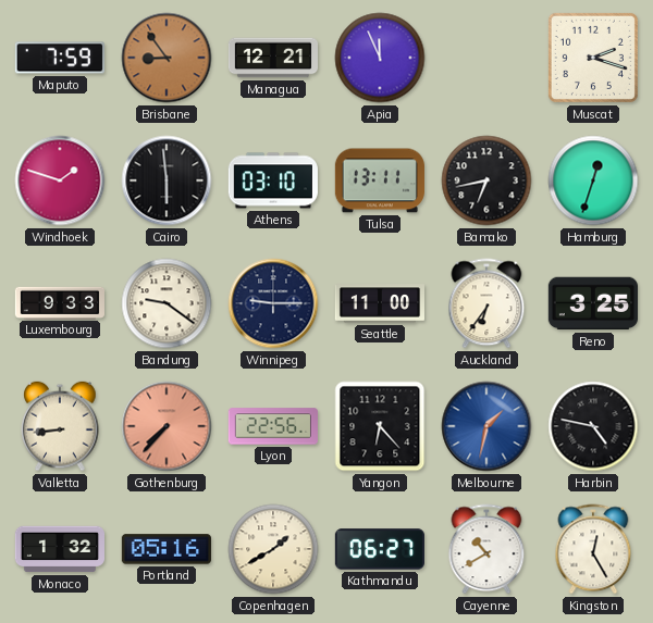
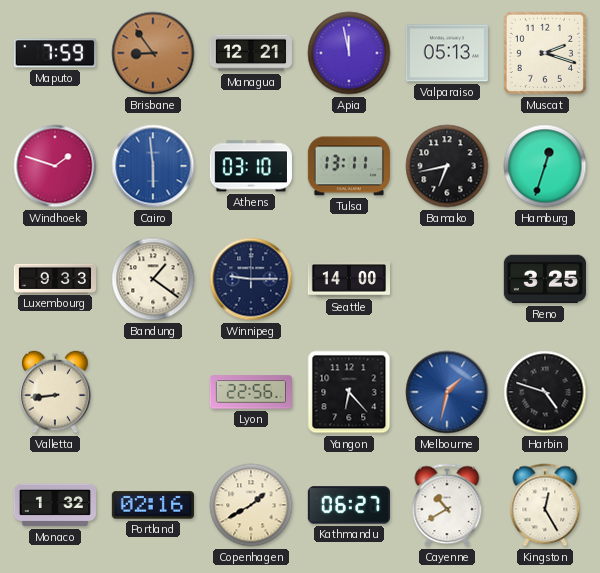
Apia: 11:56 -> 11:58
Valparaiso: none -> 05:13
Cairo dial: black -> blue
Bandung: 9:21 -> 1:21
Seattle: 11:00 -> 14:00
Auckland: 6:36 -> none
Gothenburg: 7:37 -> none
Harbin: 4:47 -> 4:48
Portland: 05:16 -> 02:16
